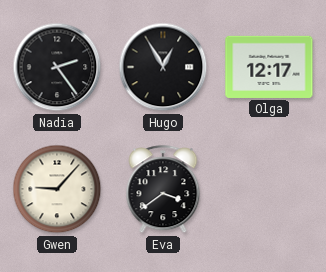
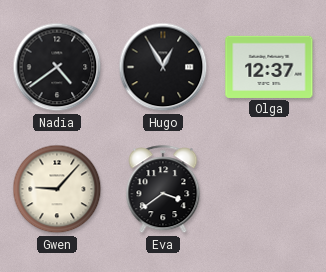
Nadia: 2:24 -> 4:39
Olga: 12:17 -> 12:37
